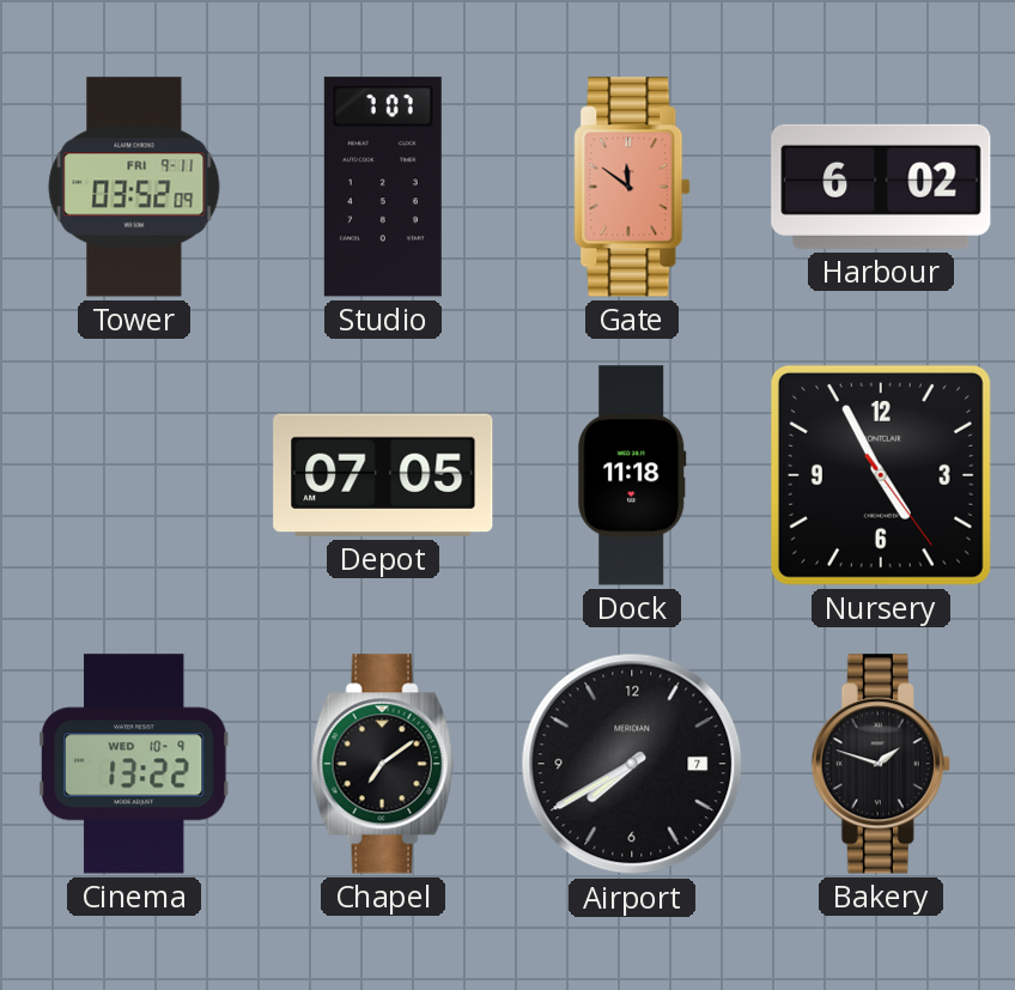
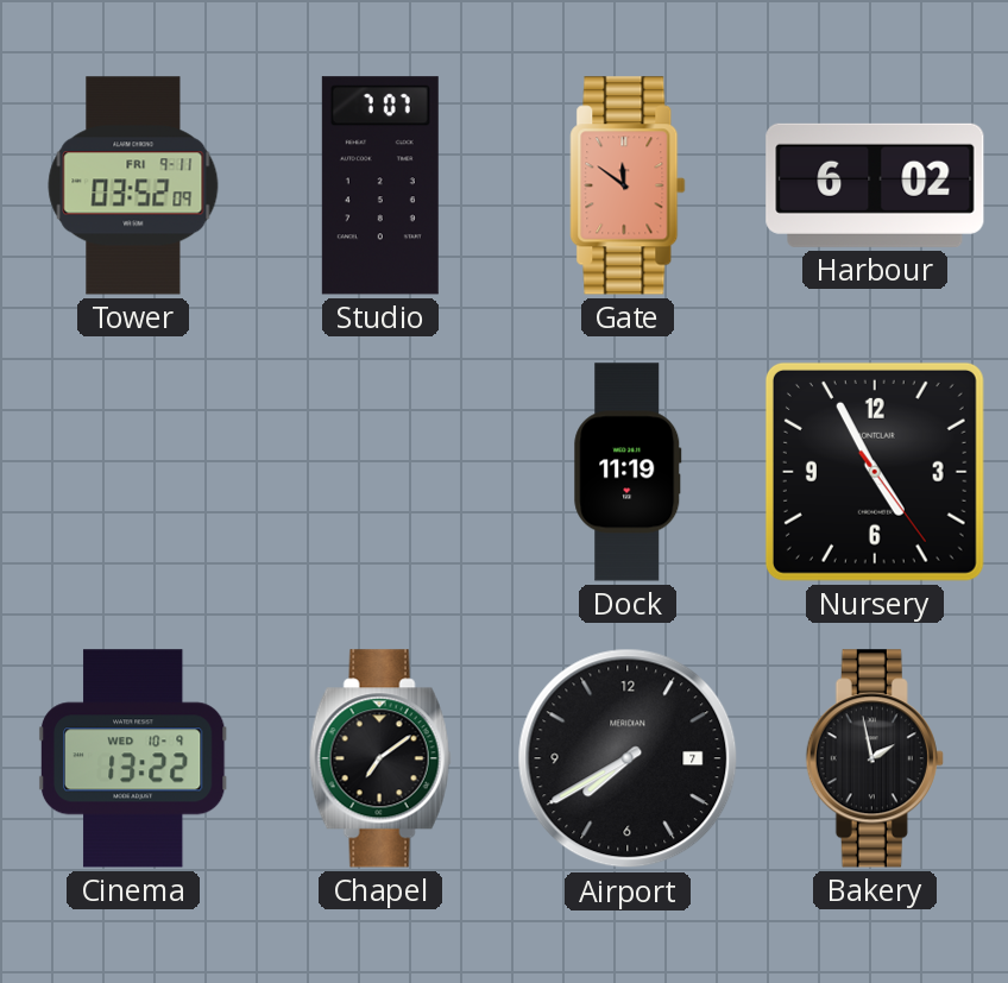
Depot: 07:05 -> none
Dock: 11:18 -> 11:19
Bakery: 1:48 -> 1:58
